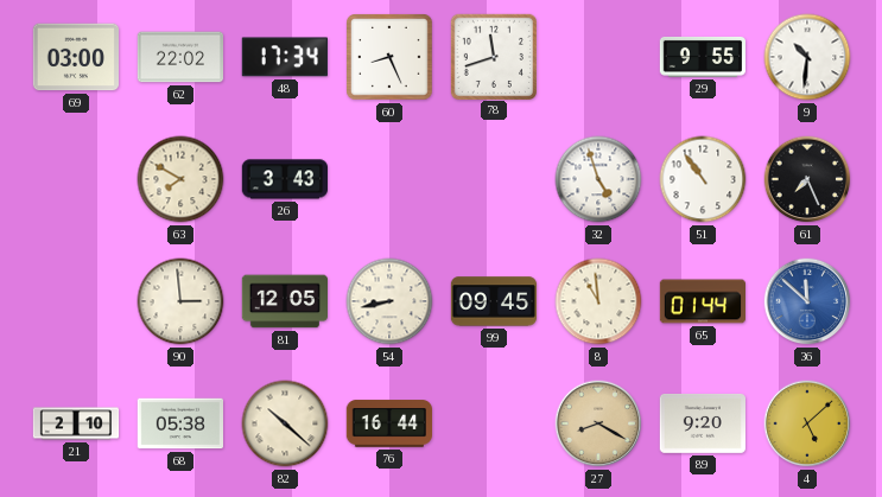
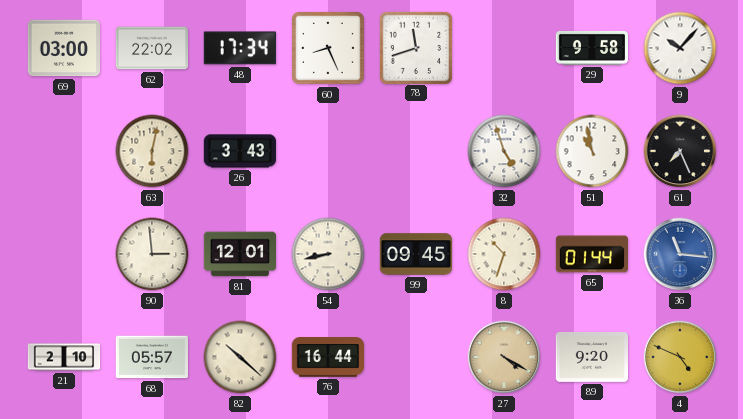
29: 9:55 -> 9:58
9: 10:31 -> 10:07
63: 7:50 -> 6:02
51: 10:54 -> 10:58
81: 12:05 -> 12:01
8: 10:59 -> 10:33
36: 11:52 -> 11:16
68: 05:38 -> 05:57
27: 8:20 -> 4:20
4: 5:08 -> 4:49
